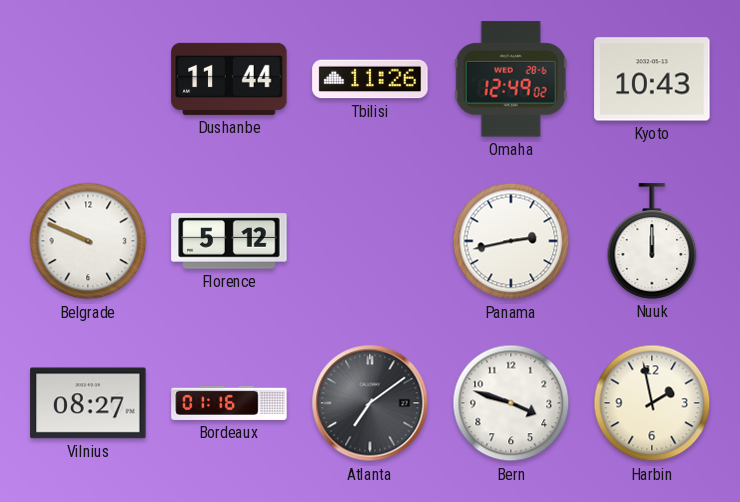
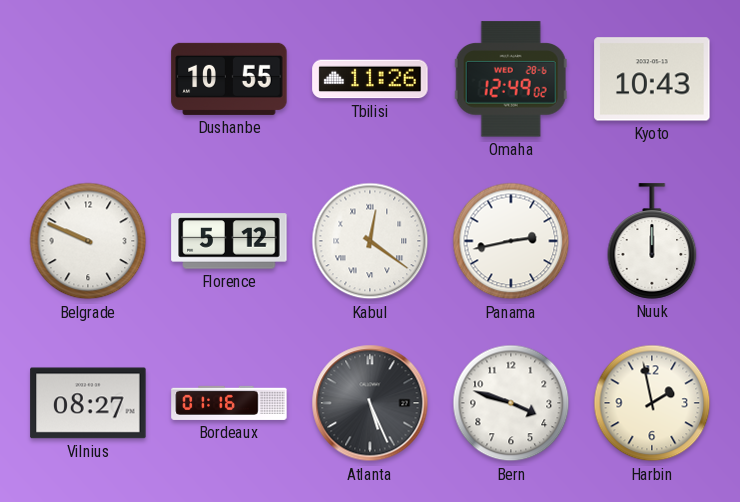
Dushanbe: 11:44 -> 10:55
Kabul: none -> 12:21
Atlanta: 7:09 -> 5:26
